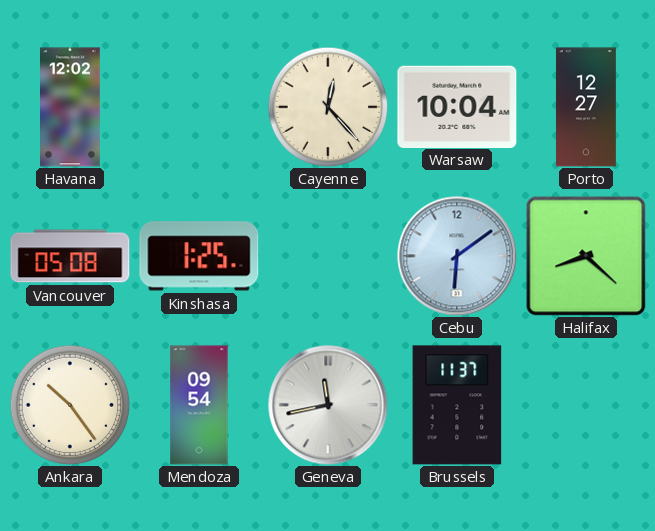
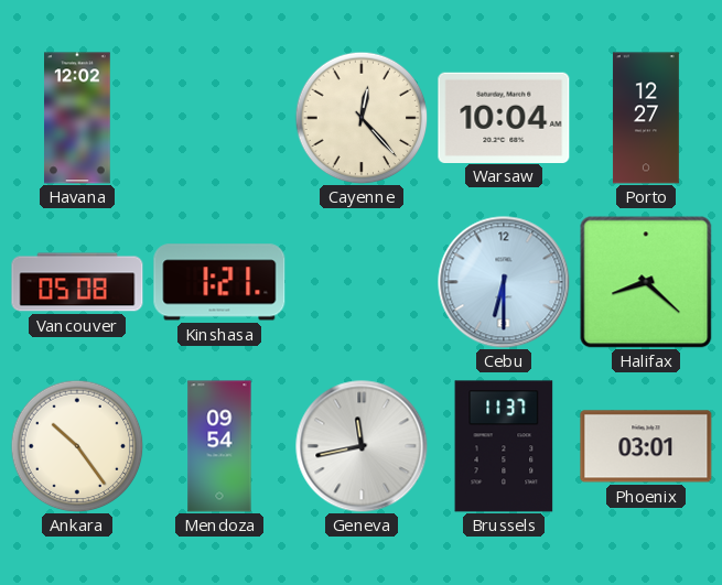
Kinshasa: 1:25 -> 1:21
Cebu: 6:09 -> 6:30
Phoenix: none -> 03:01
